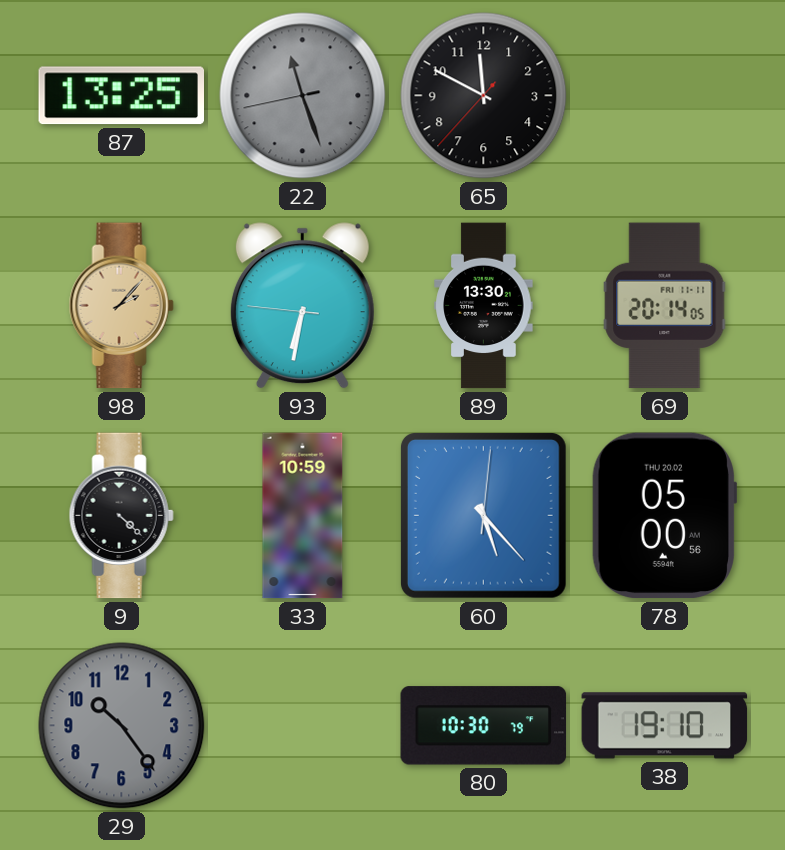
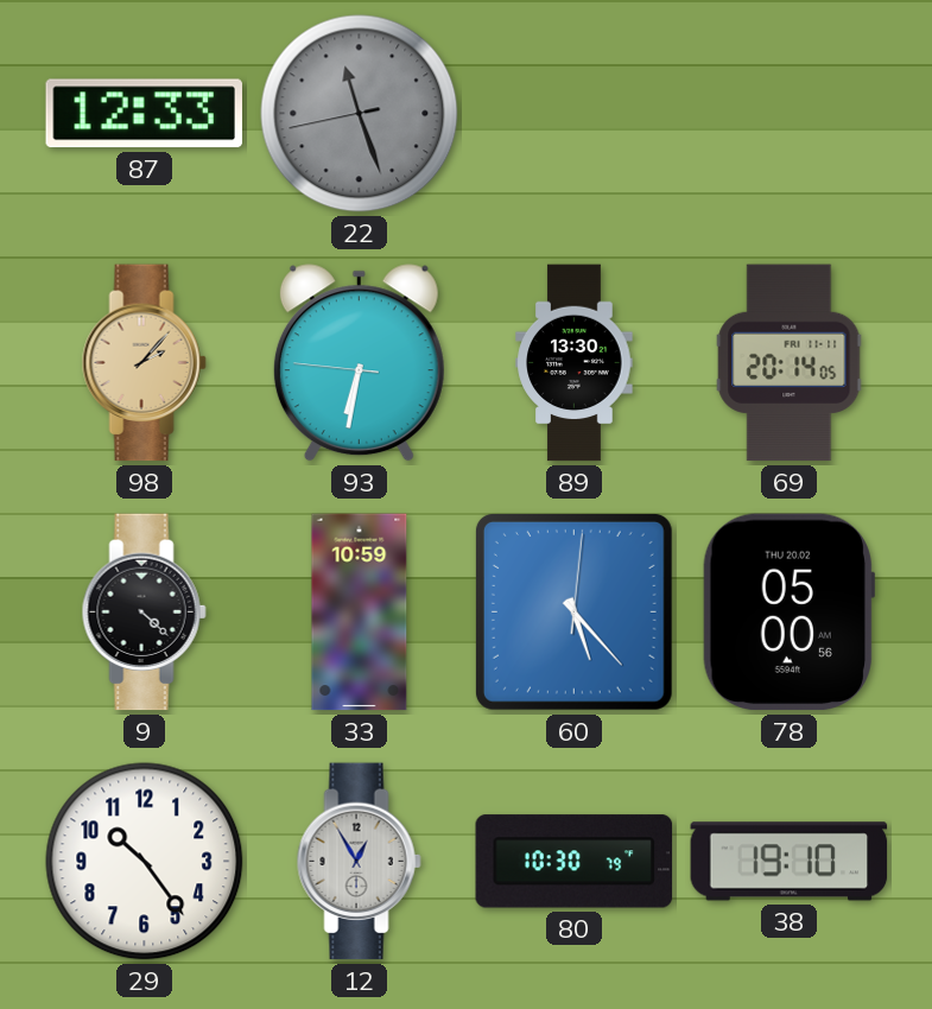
87: 13:25 -> 12:33
65: 11:49 -> none
29 dial: grey -> white
12: none -> 12:55
